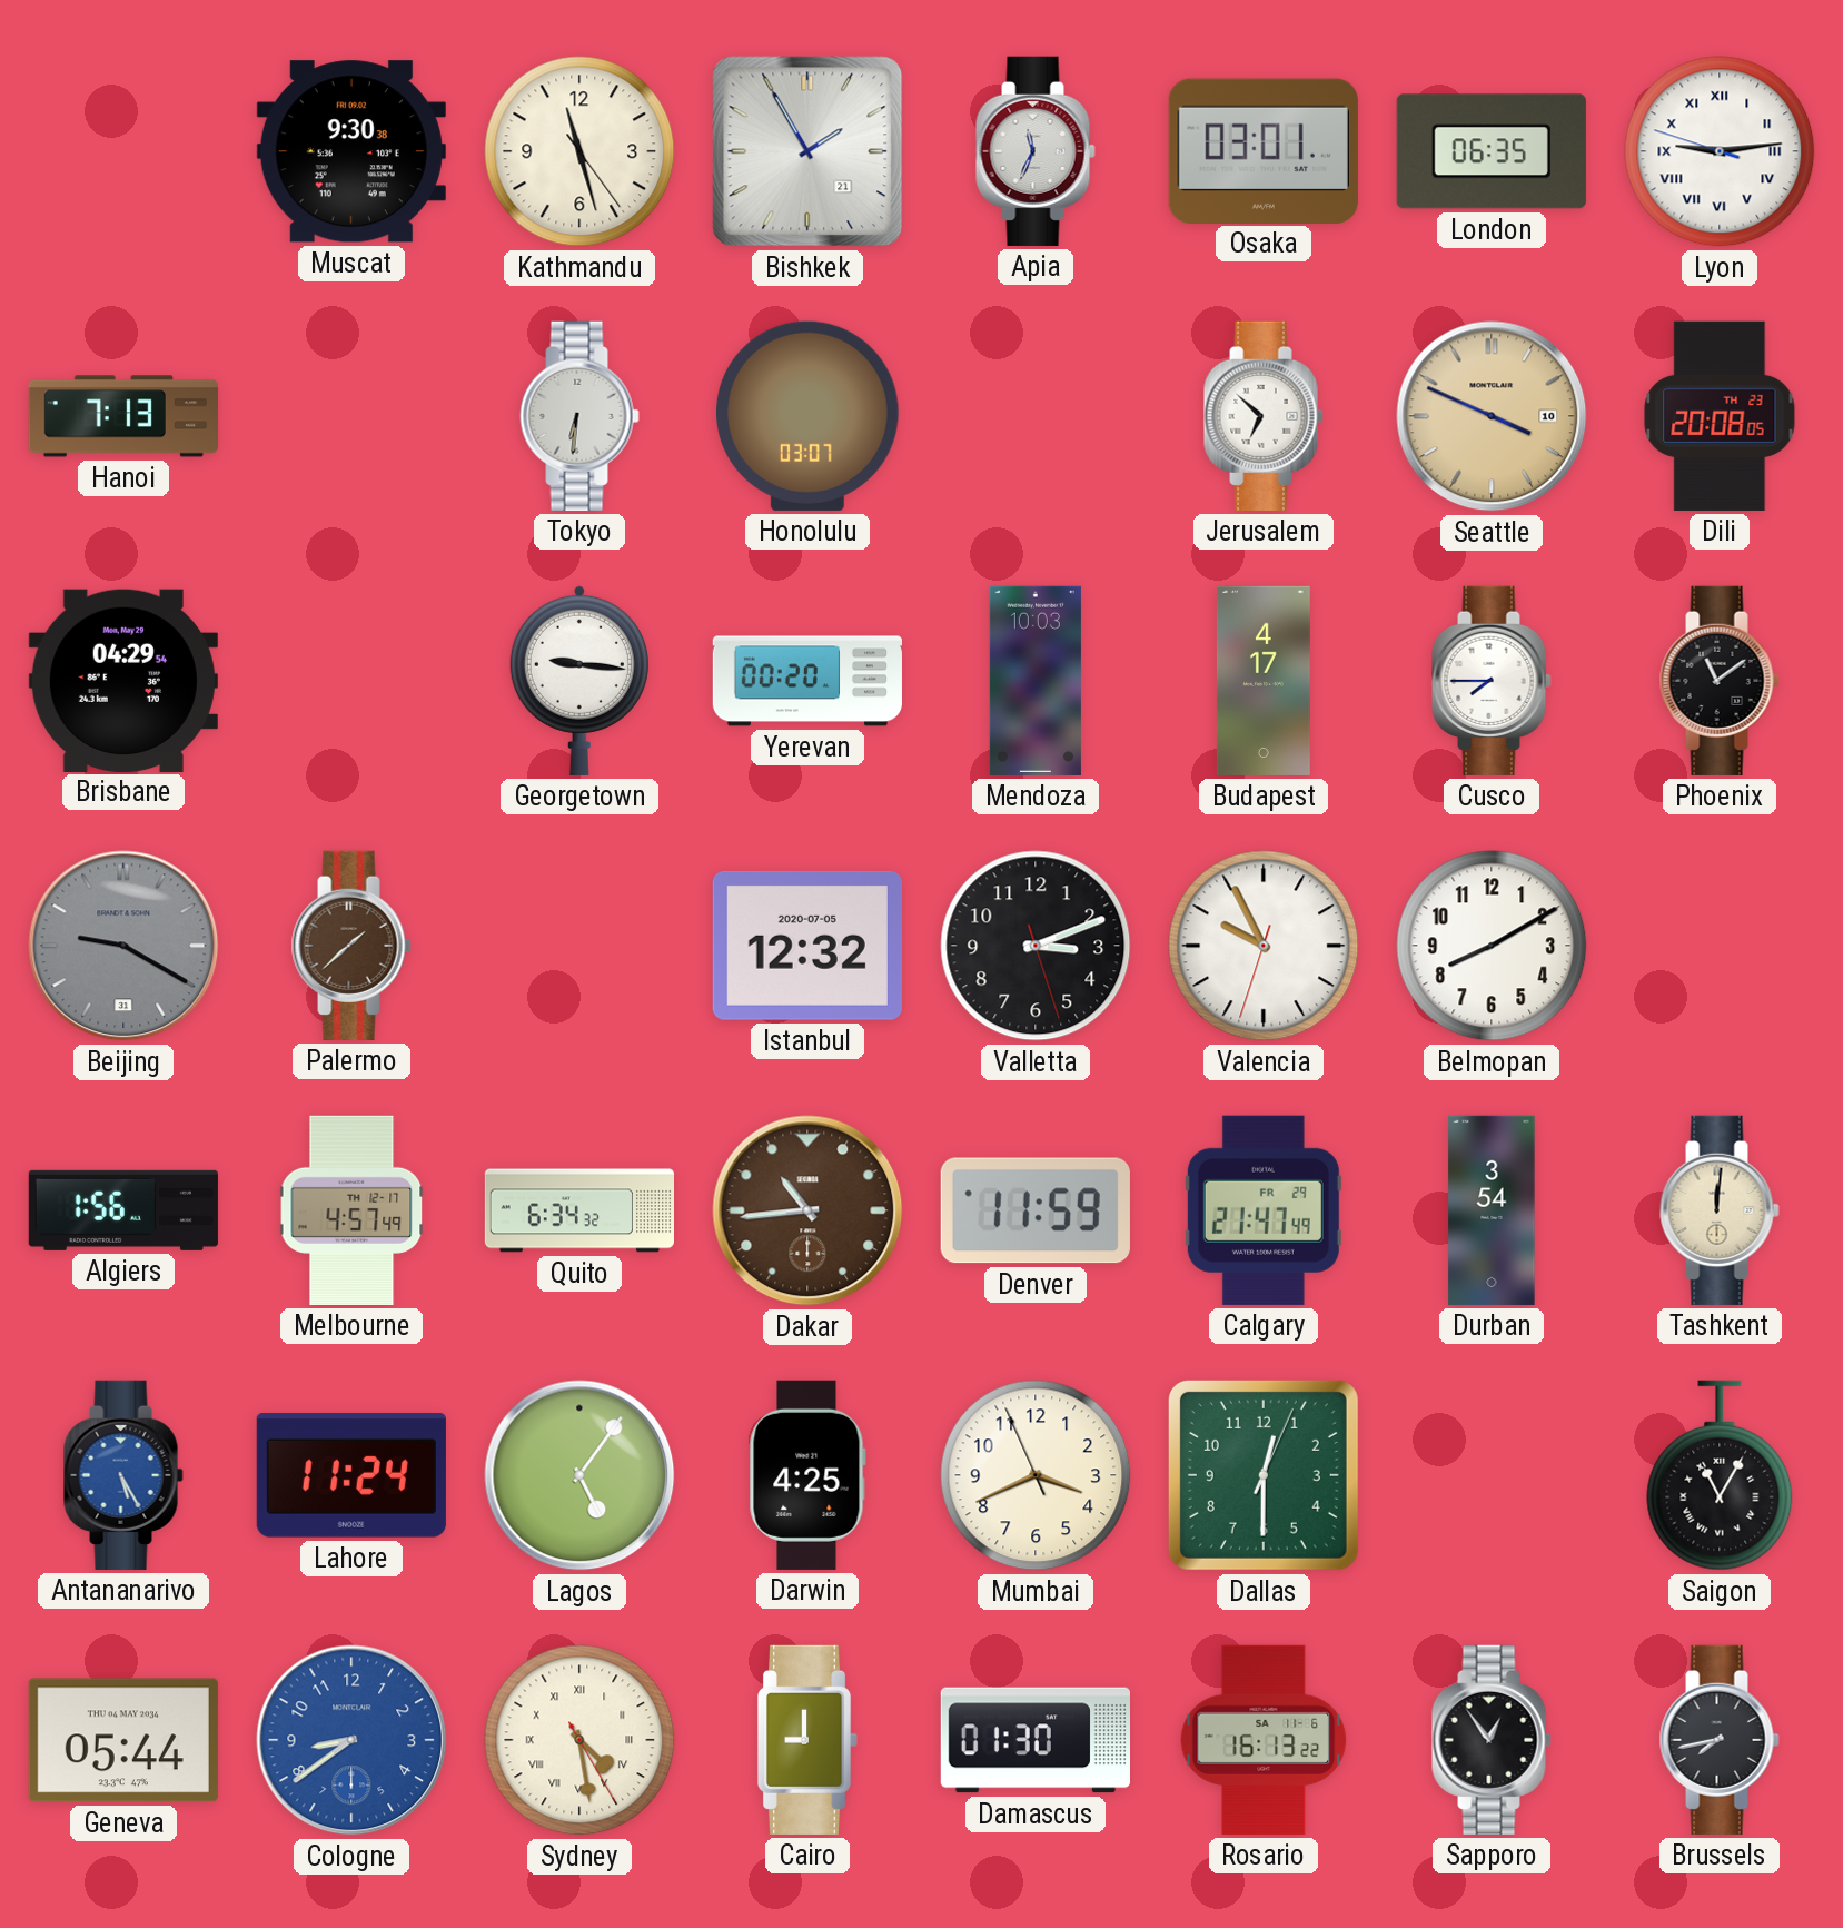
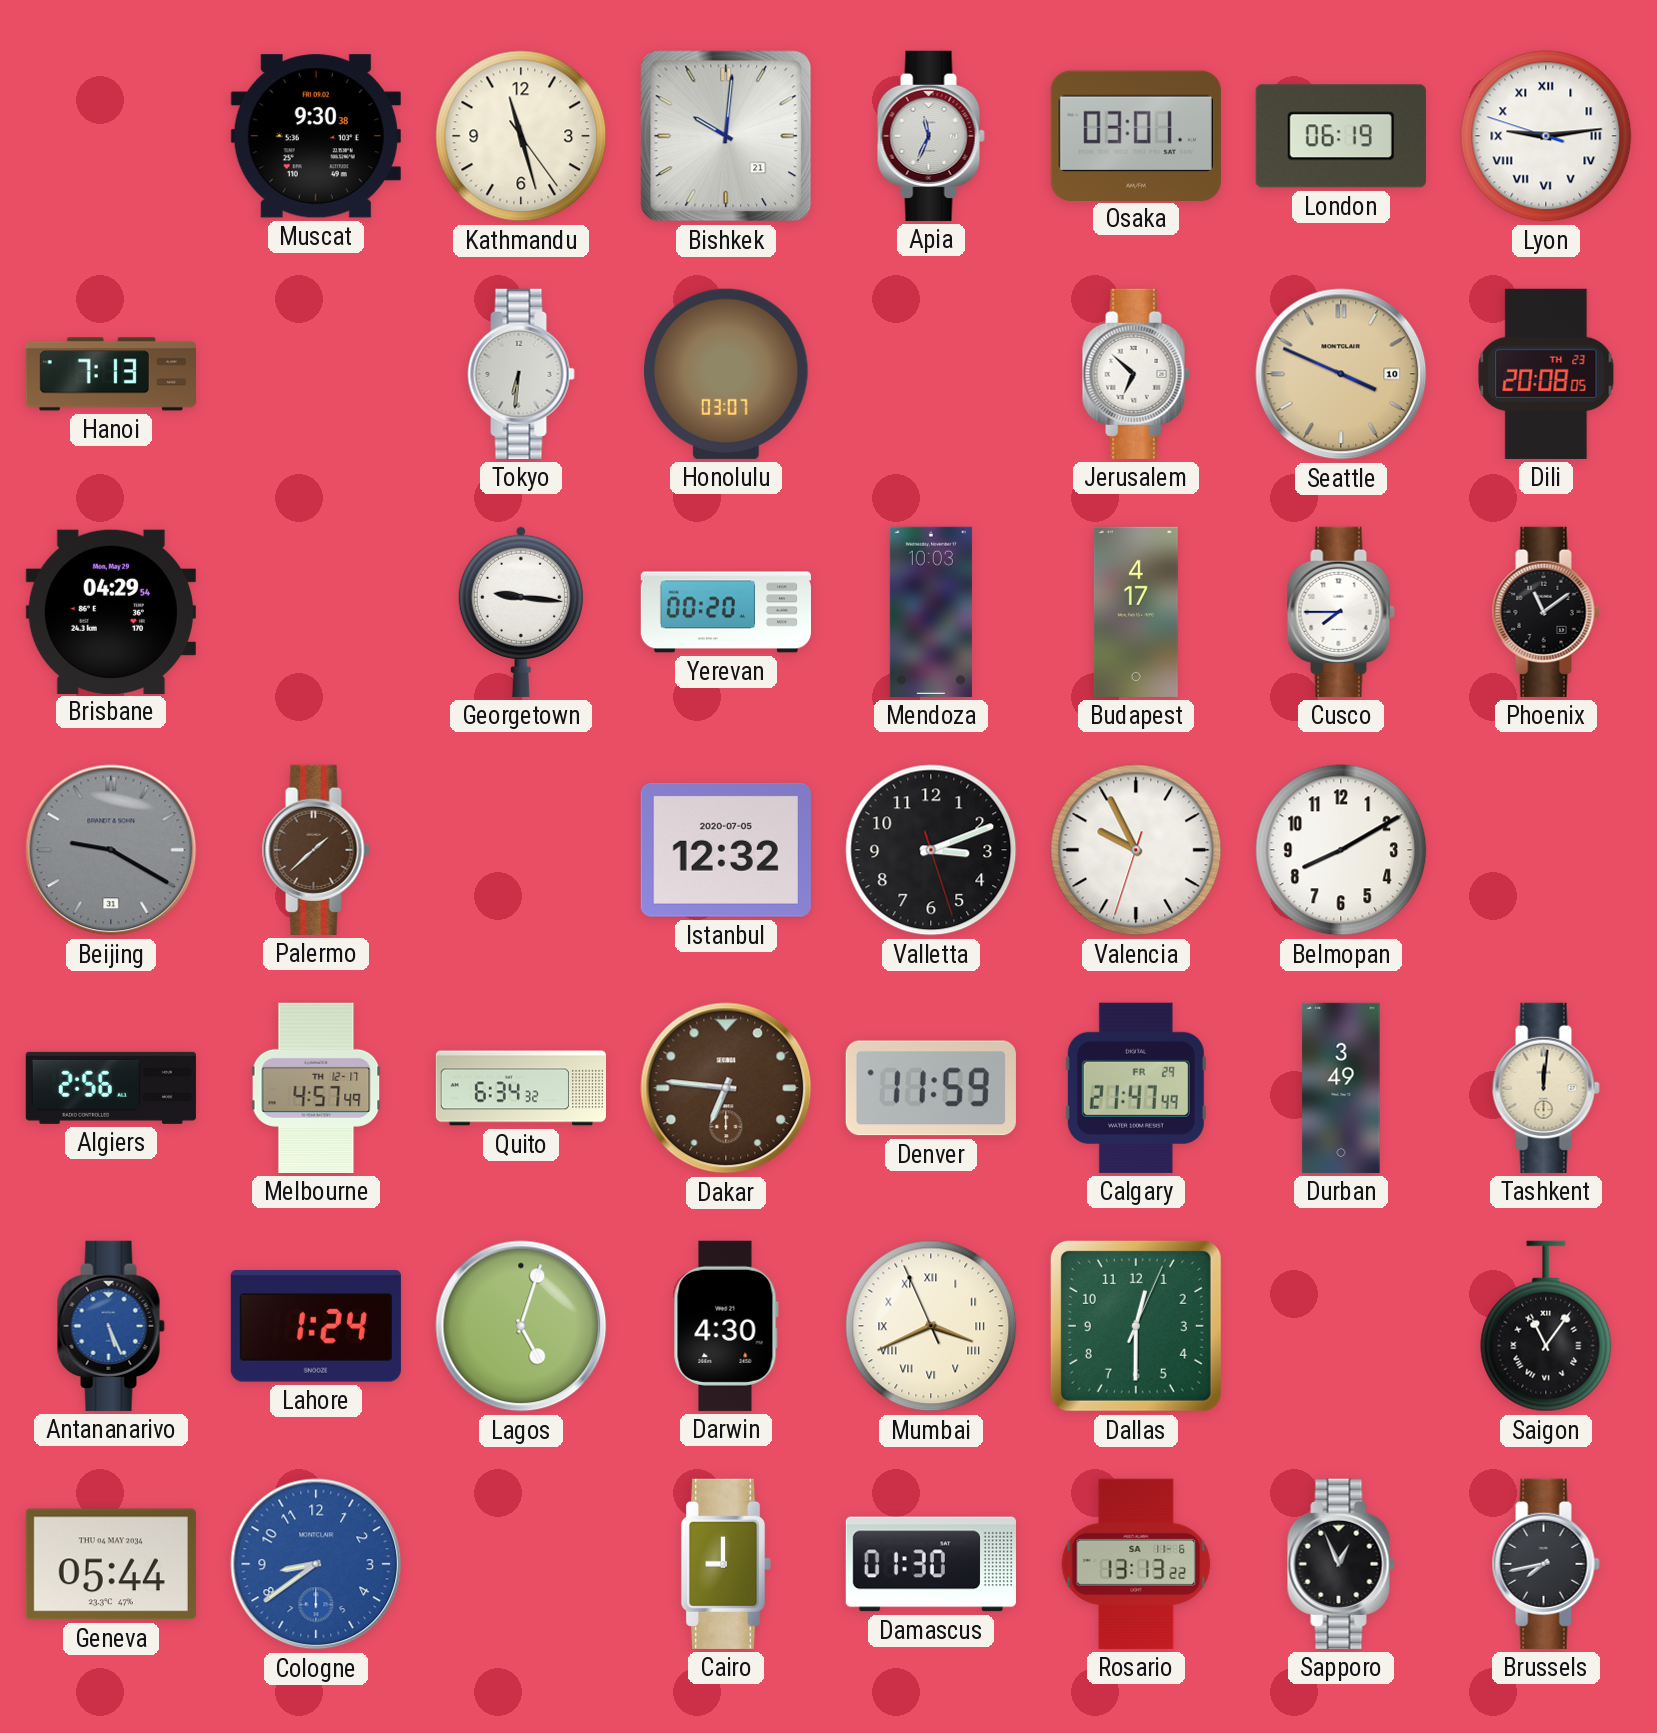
Bishkek: 1:55 -> 10:01
London: 06:35 -> 06:19
Algiers: 1:56 -> 2:56
Dakar: 10:44 -> 6:46
Durban: 3:54 -> 3:49
Antananarivo: 5:25 -> 5:26
Lahore: 11:24 -> 1:24
Lagos: 5:06 -> 5:03
Darwin: 4:25 -> 4:30
Mumbai numerals: Arabic -> Roman
Saigon: 11:05 -> 11:06
Sydney: 4:28 -> none
Rosario: 16:13 -> 13:13
Sapporo: 12:54 -> 12:56
